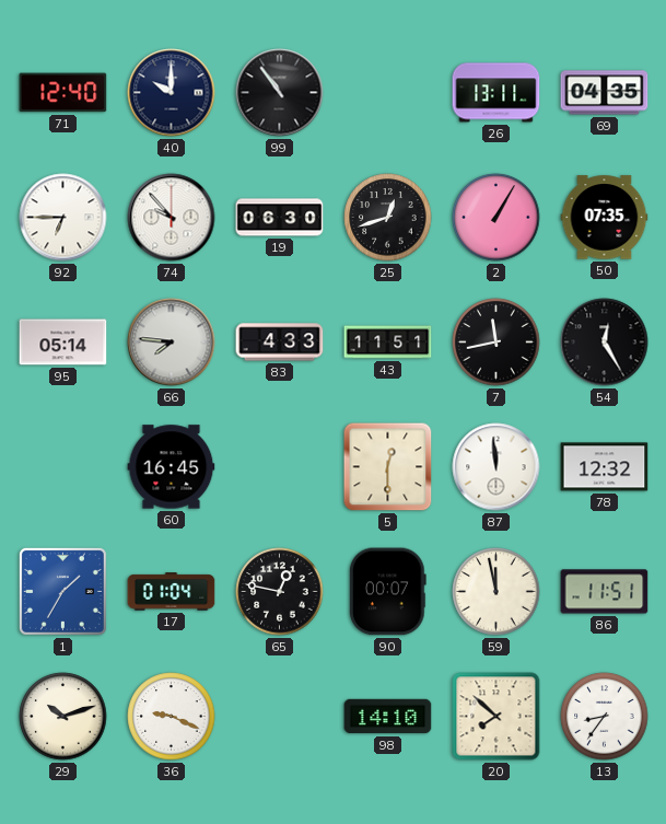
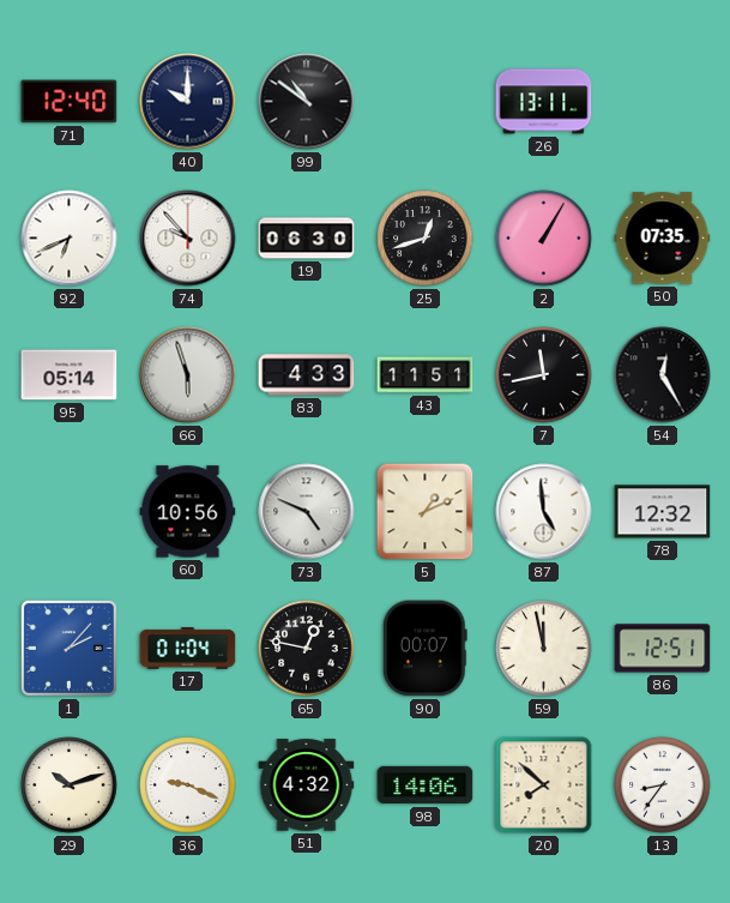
99: 10:54 -> 10:51
69: 04:35 -> none
92: 6:45 -> 6:41
66: 7:46 -> 5:57
60: 16:45 -> 10:56
73: none -> 4:49
5: 12:30 -> 1:11
87: 11:59 -> 4:59
1: 1:35 -> 2:07
86: 11:51 -> 12:51
51: none -> 4:32
98: 14:10 -> 14:06
